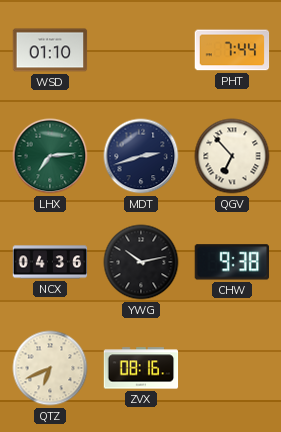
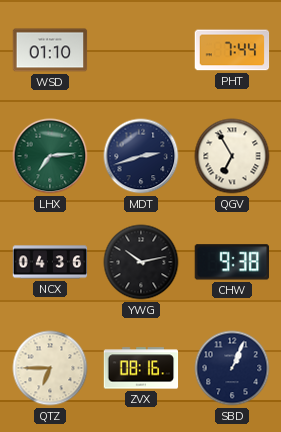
QGV: 6:53 -> 6:55
QTZ: 6:41 -> 6:45
SBD: none -> 1:04
